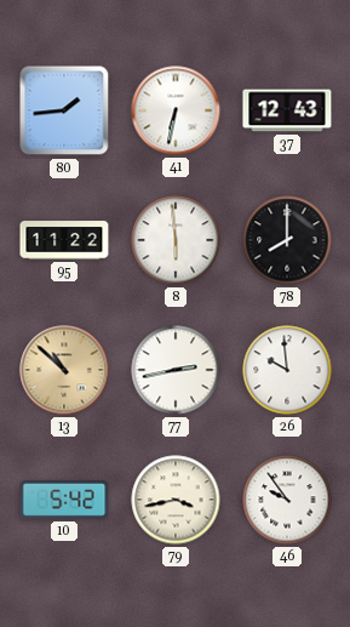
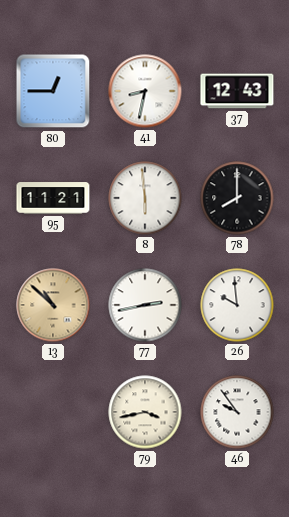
80: 1:44 -> 12:45
41: 6:32 -> 8:32
95: 11:22 -> 11:21
10: 5:42 -> none
